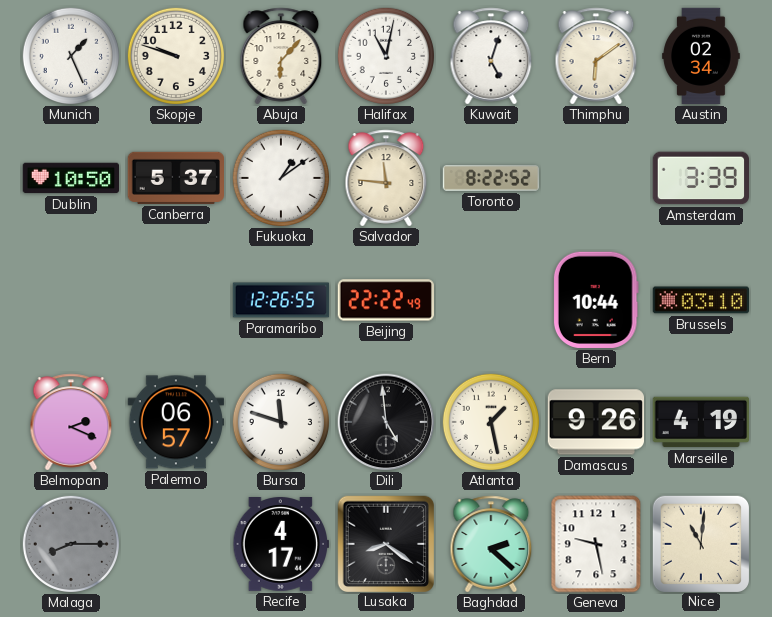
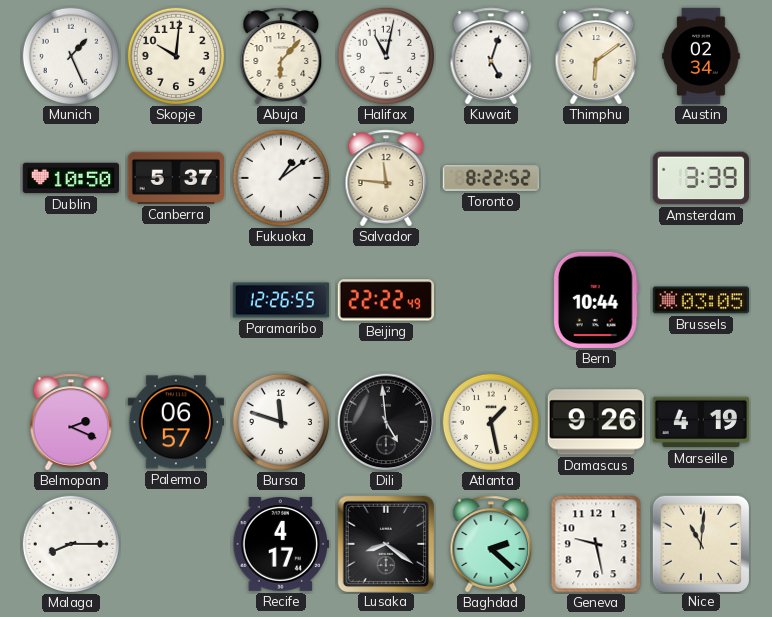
Skopje: 9:48 -> 10:01
Brussels: 03:10 -> 03:05
Malaga dial: grey -> white
